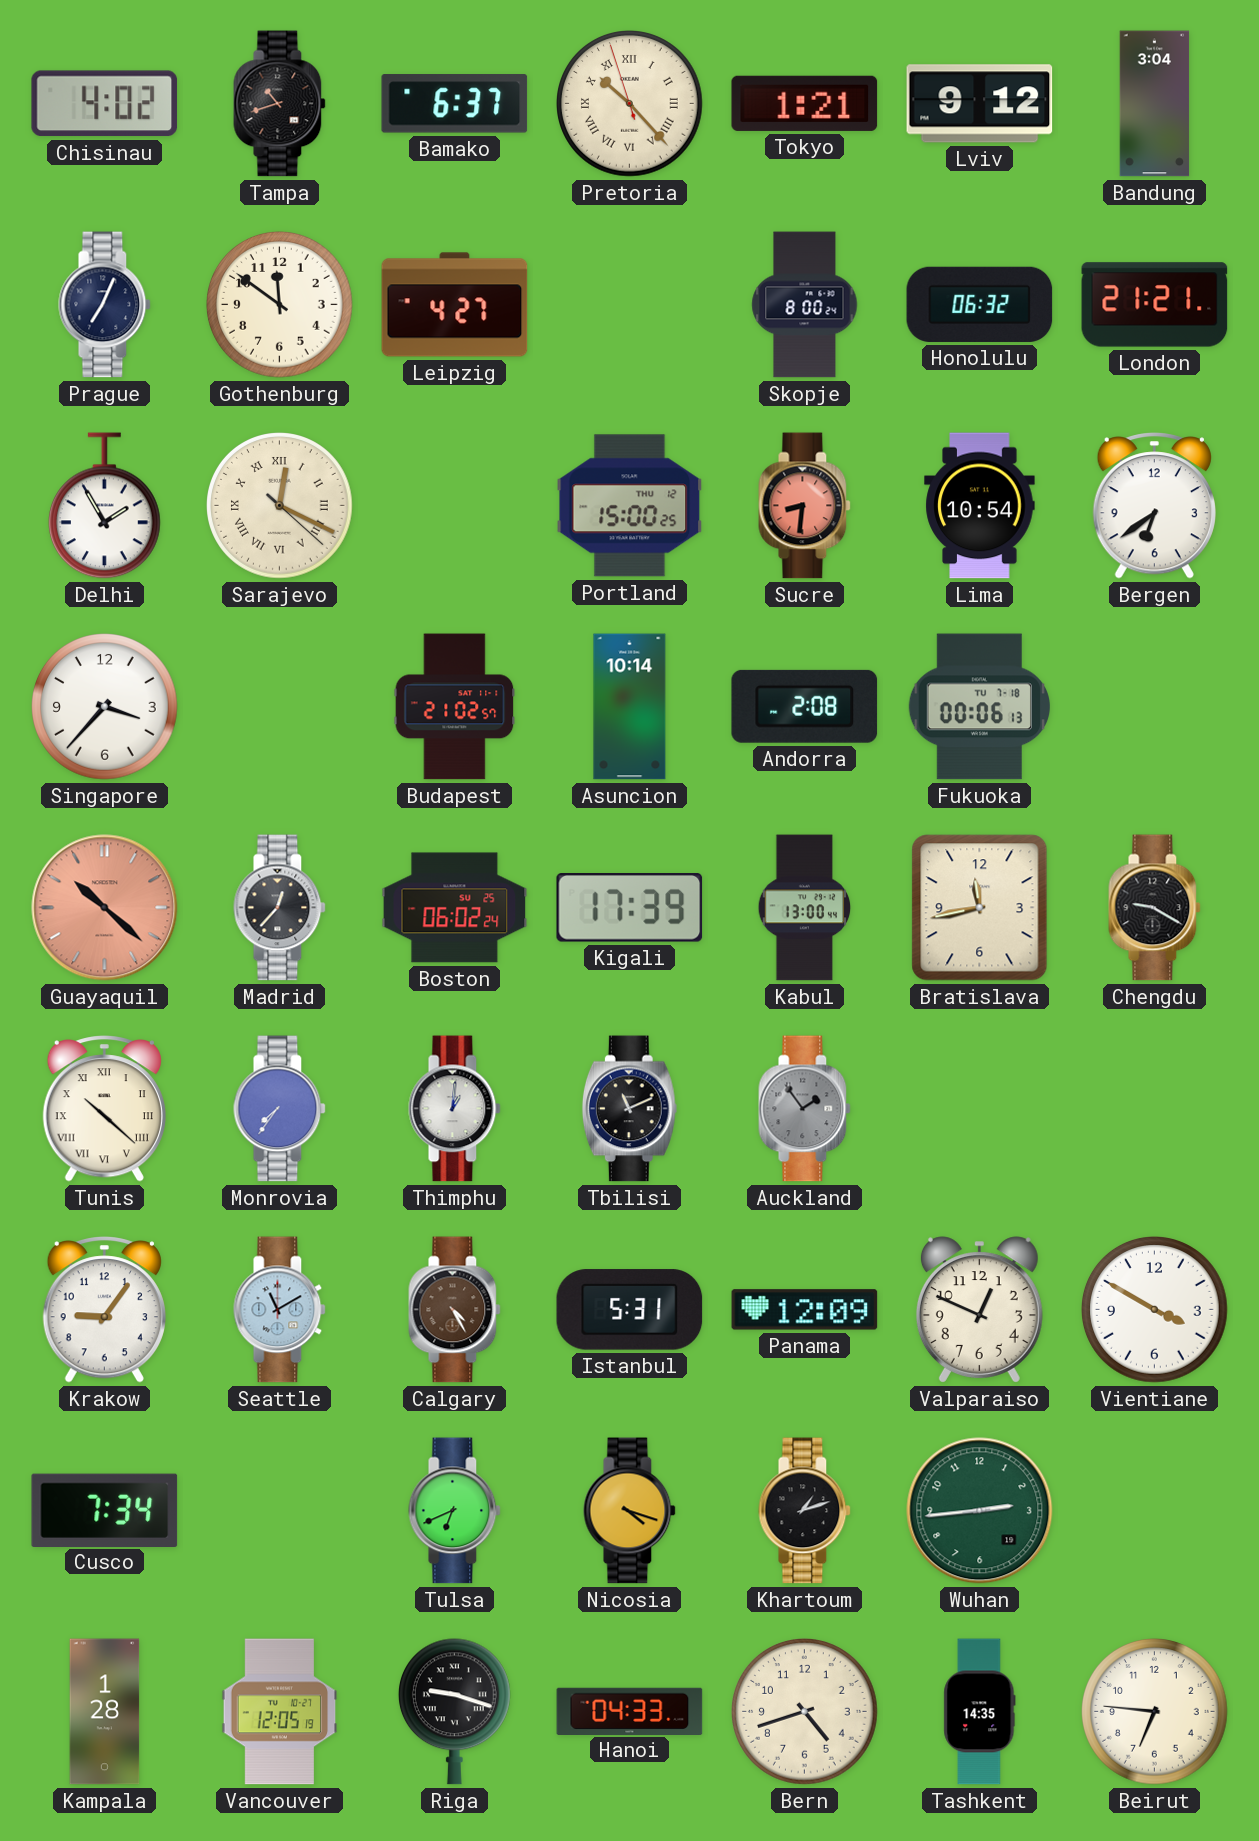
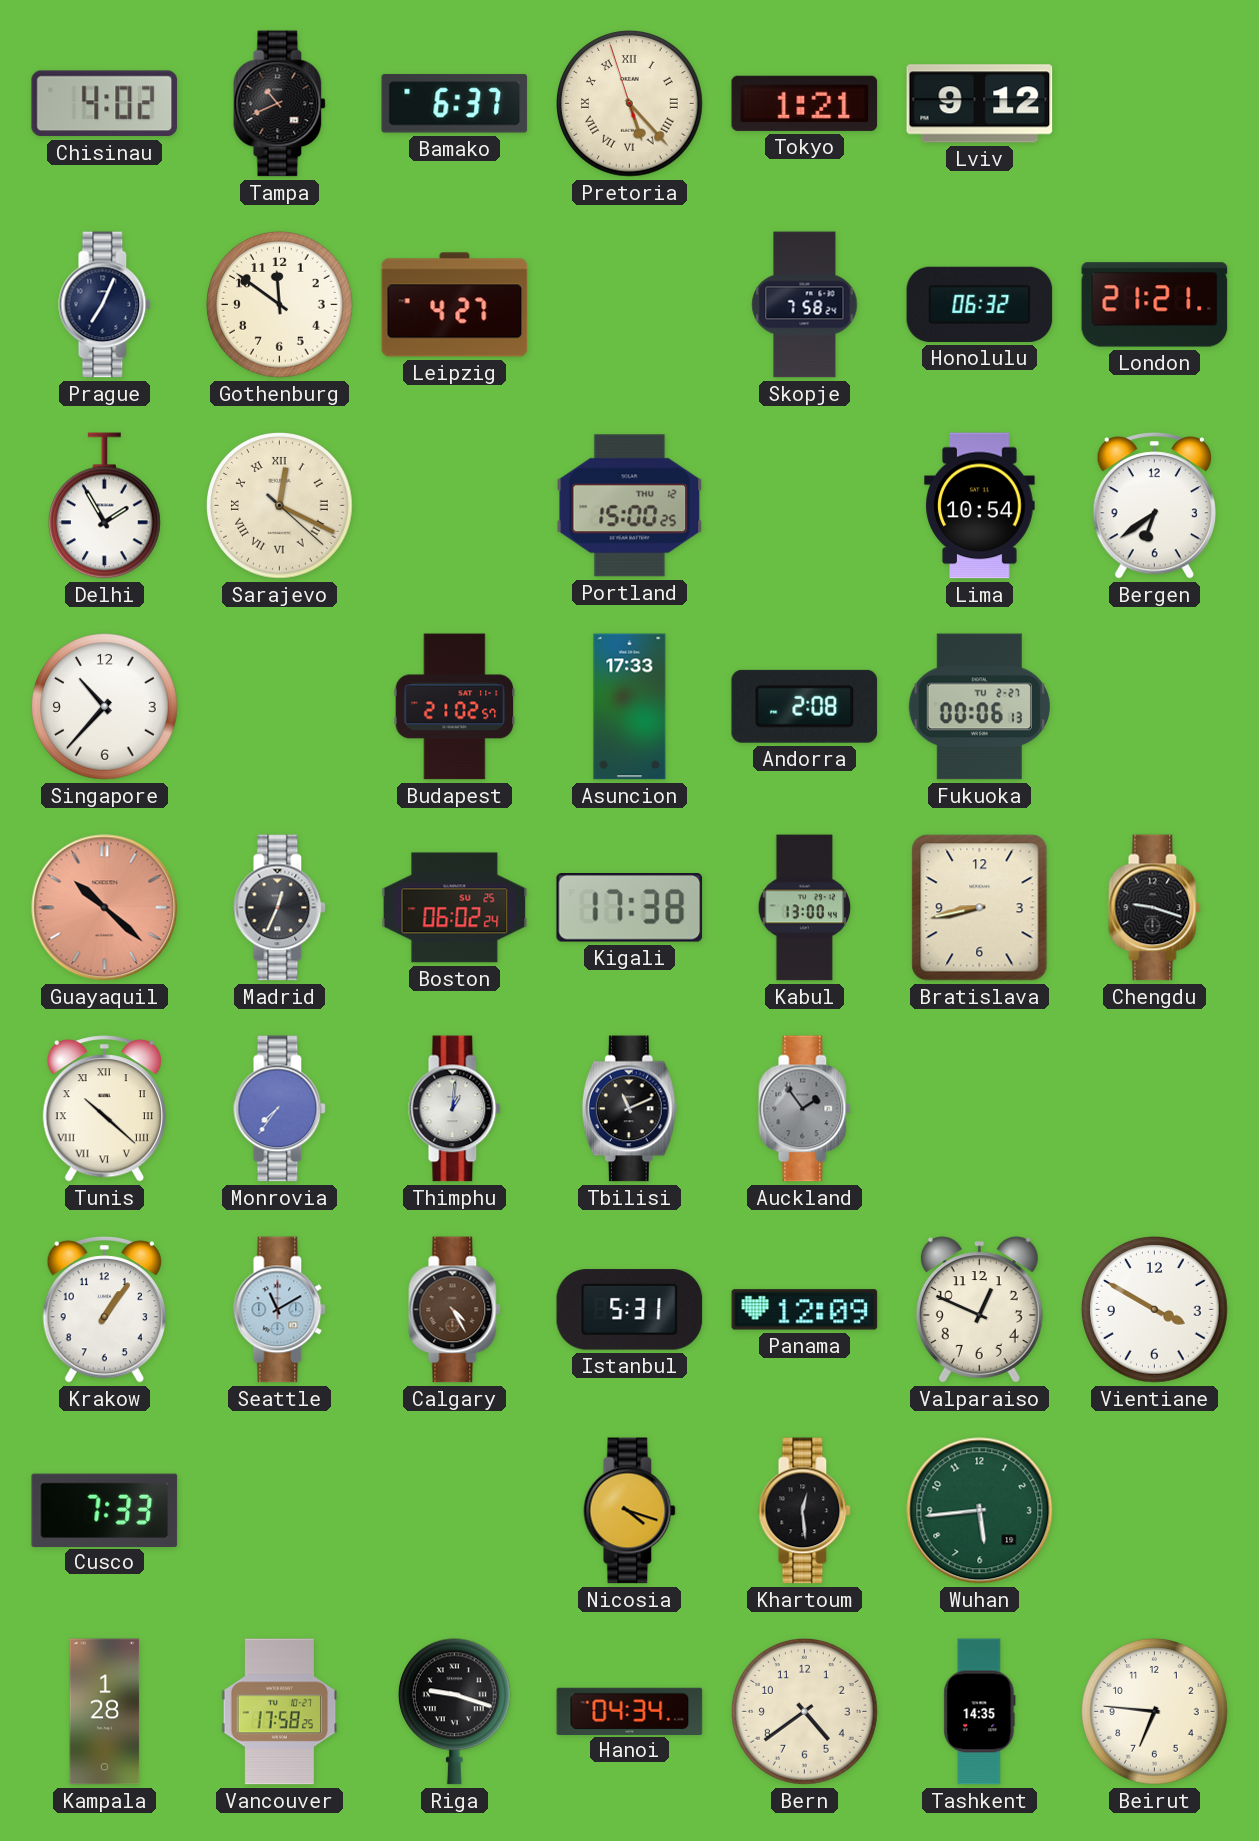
Tampa: 10:42 -> 10:41
Pretoria: 10:22 -> 5:22
Bandung: 3:04 -> none
Skopje: 8:00 -> 7:58
Sucre: 8:31 -> none
Singapore: 3:37 -> 10:37
Asuncion: 10:14 -> 17:33
Fukuoka date: TU 7-18 -> TU 2-27
Madrid: 12:37 -> 12:34
Kigali: 17:39 -> 17:38
Bratislava: 11:43 -> 8:43
Chengdu: 9:20 -> 9:18
Krakow: 9:06 -> 1:06
Cusco: 7:34 -> 7:33
Tulsa: 6:41 -> none
Khartoum: 1:12 -> 12:29
Wuhan: 2:44 -> 5:44
Vancouver: 12:05 -> 17:58
Hanoi: 04:33 -> 04:34
Bern: 4:42 -> 4:39
